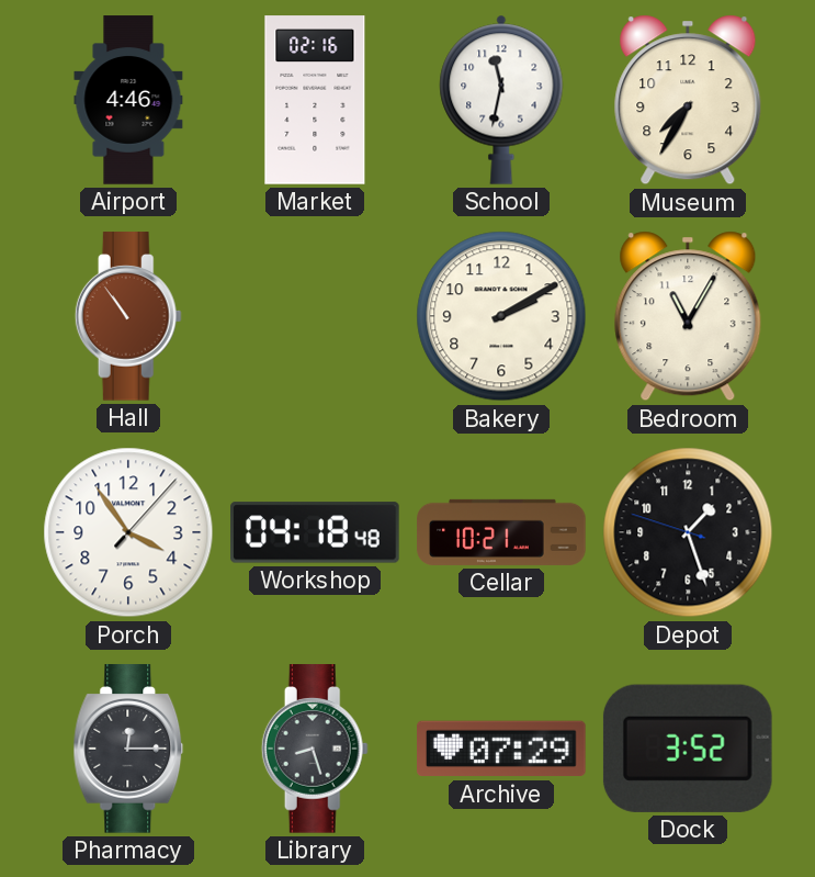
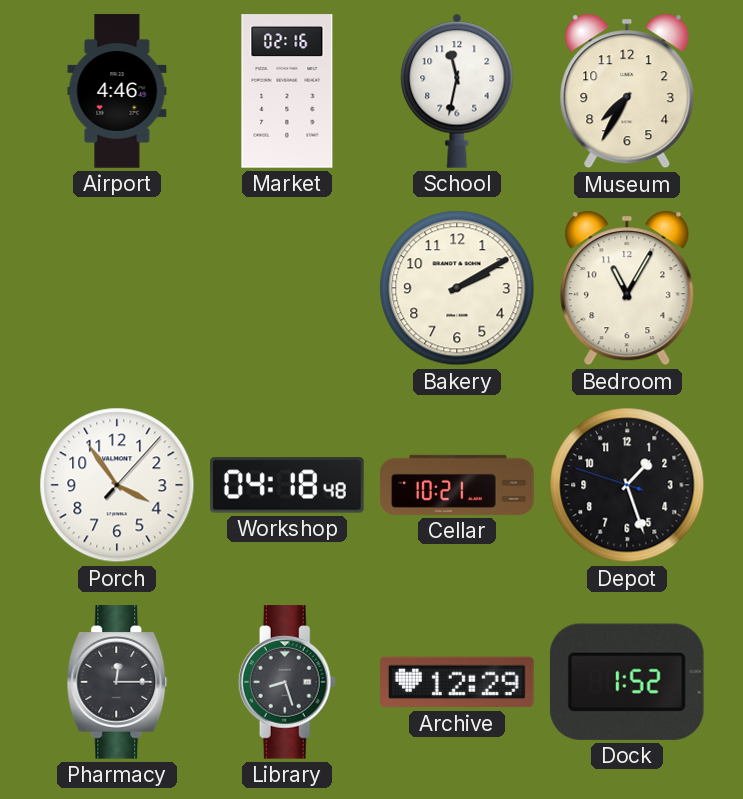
Hall: 10:54 -> none
Archive: 07:29 -> 12:29
Dock: 3:52 -> 1:52
